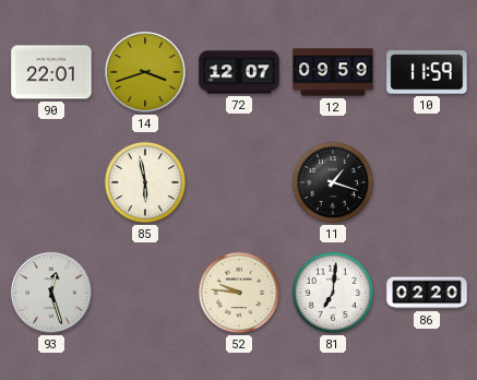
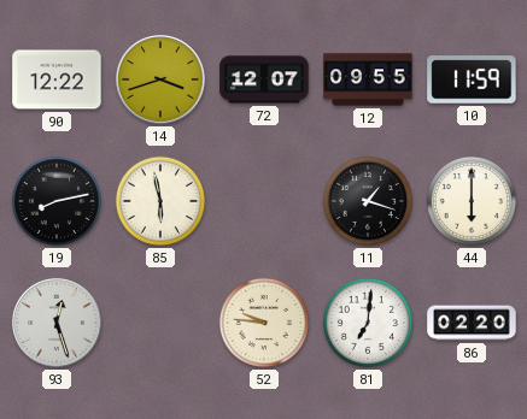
90: 22:01 -> 12:22
12: 09:59 -> 09:55
19: none -> 8:13
44: none -> 6:00
